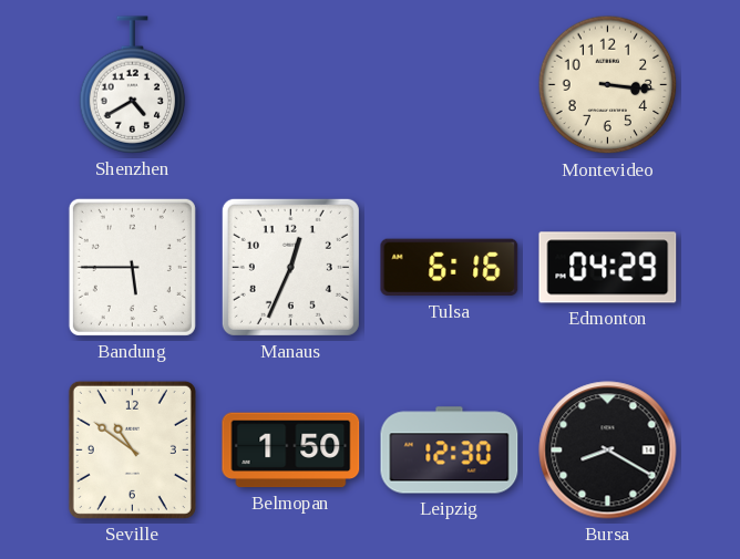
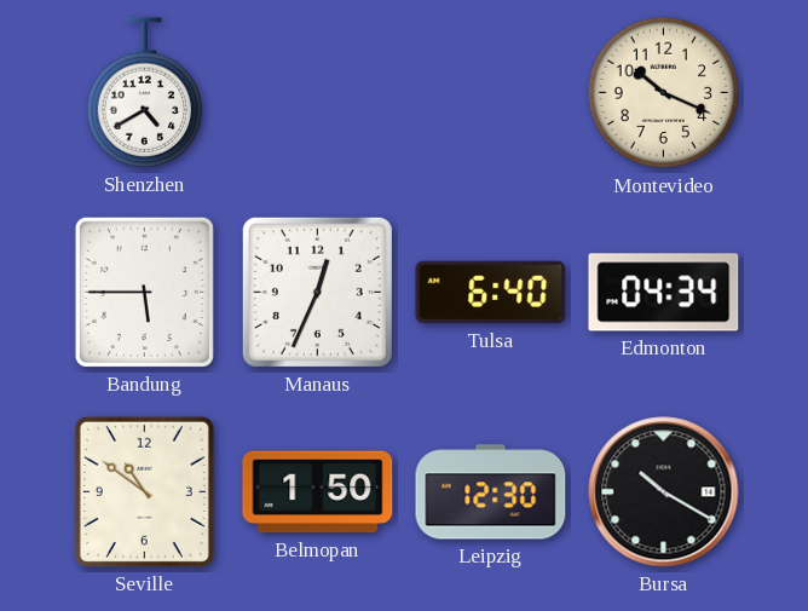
Montevideo: 3:16 -> 10:19
Tulsa: 6:16 -> 6:40
Edmonton: 04:29 -> 04:34
Bursa: 8:20 -> 10:20
